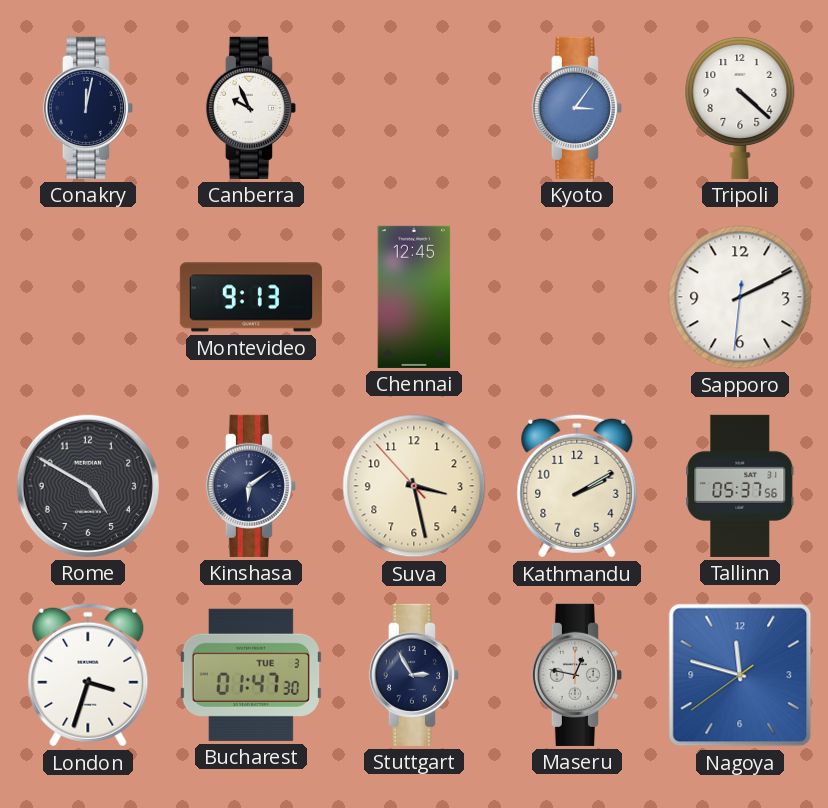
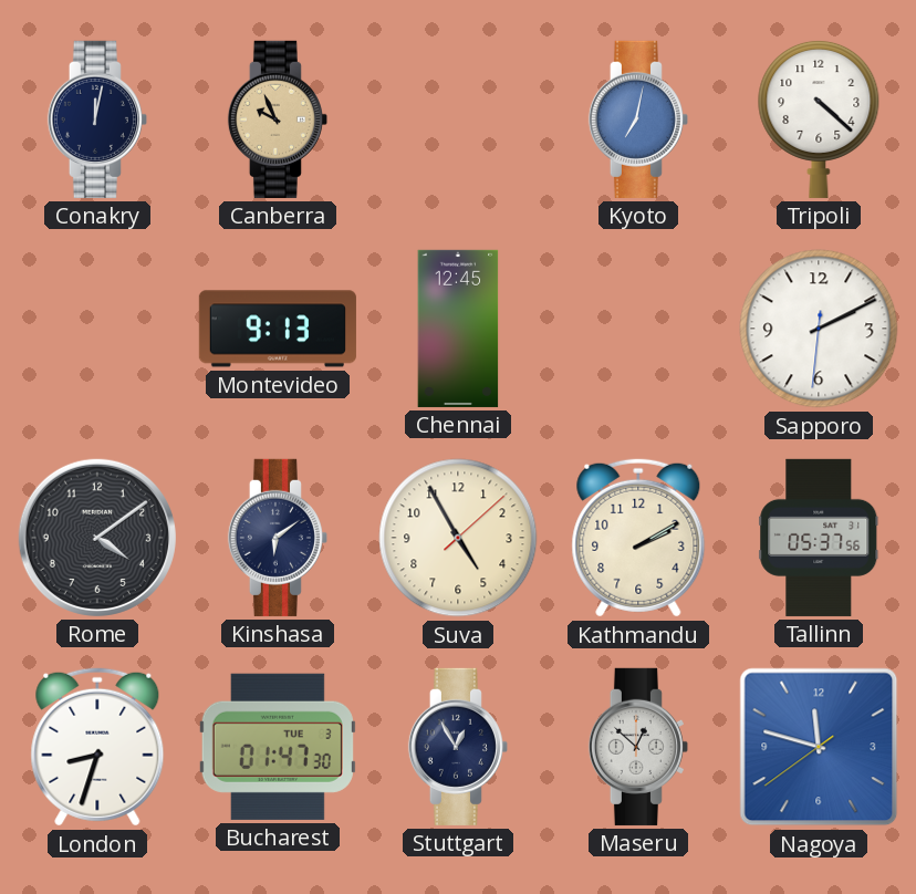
Canberra dial: white -> champagne
Kyoto: 3:06 -> 7:02
Rome: 4:50 -> 4:09
Suva: 3:27 -> 4:55
London: 3:33 -> 8:33
Stuttgart: 2:55 -> 12:55
Maseru: 12:47 -> 12:52
